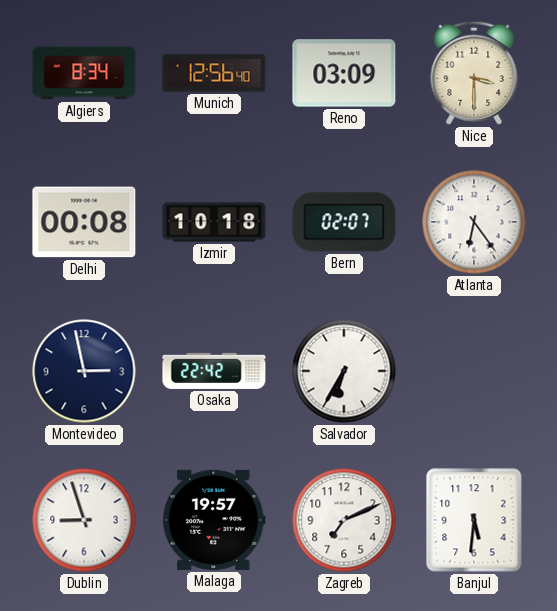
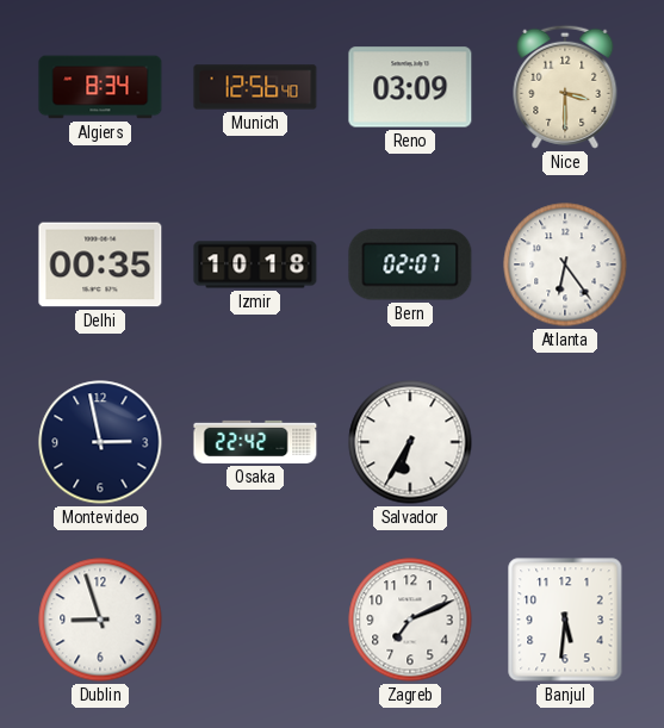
Delhi: 00:08 -> 00:35
Malaga: 19:57 -> none
